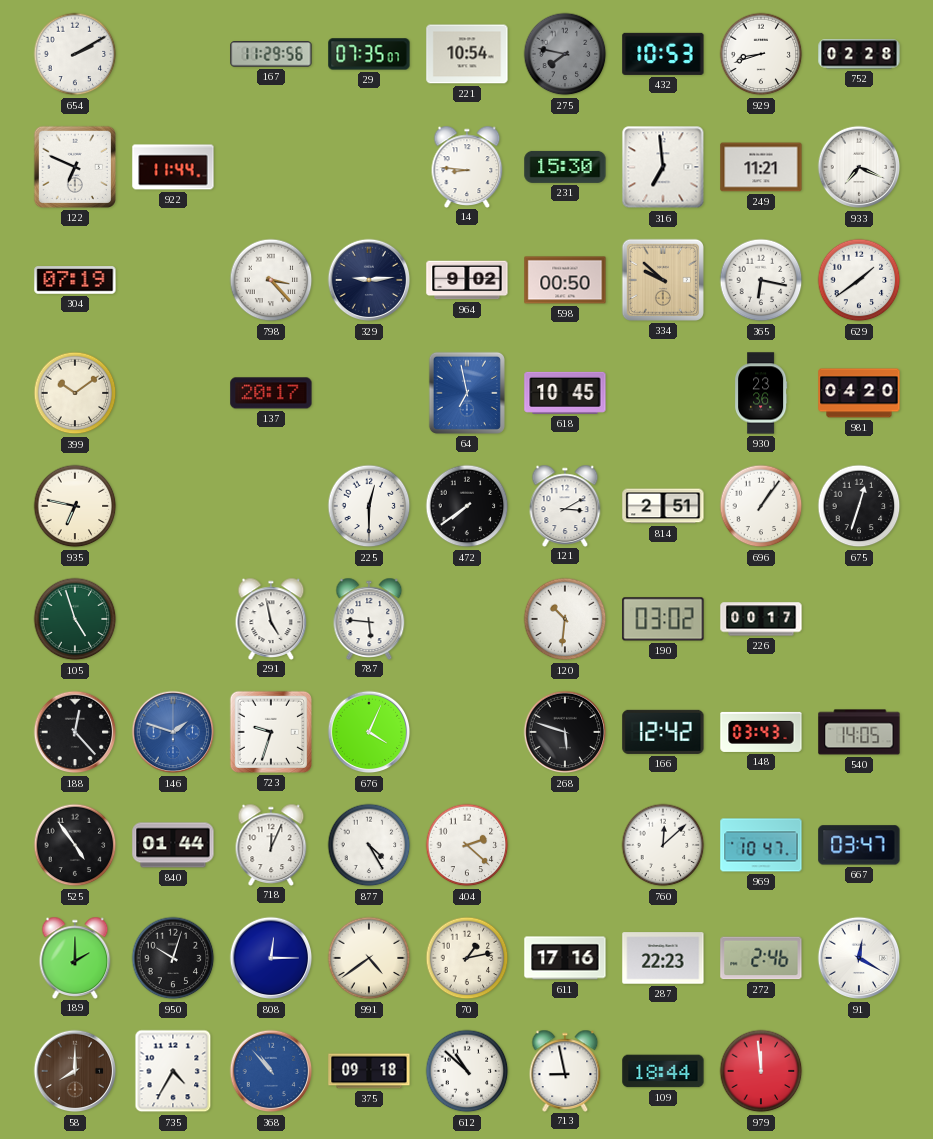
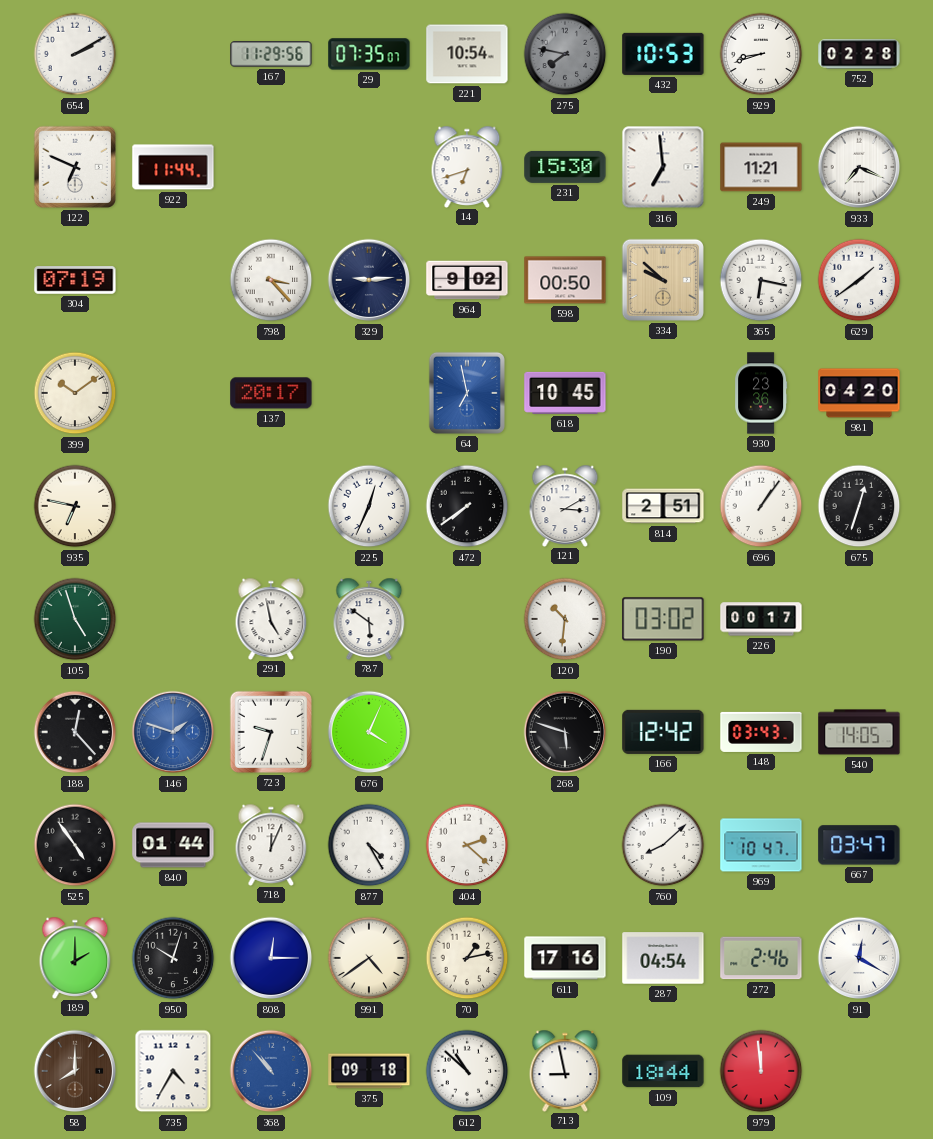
14: 8:46 -> 6:42
225: 12:30 -> 12:34
787: 5:46 -> 5:51
760: 12:08 -> 8:08
287: 22:23 -> 04:54
